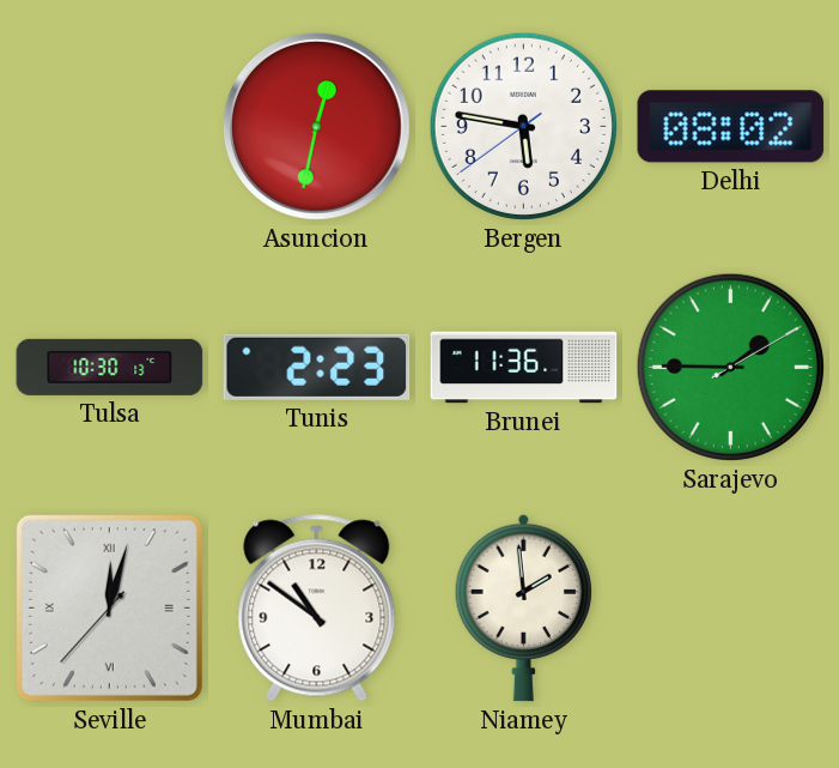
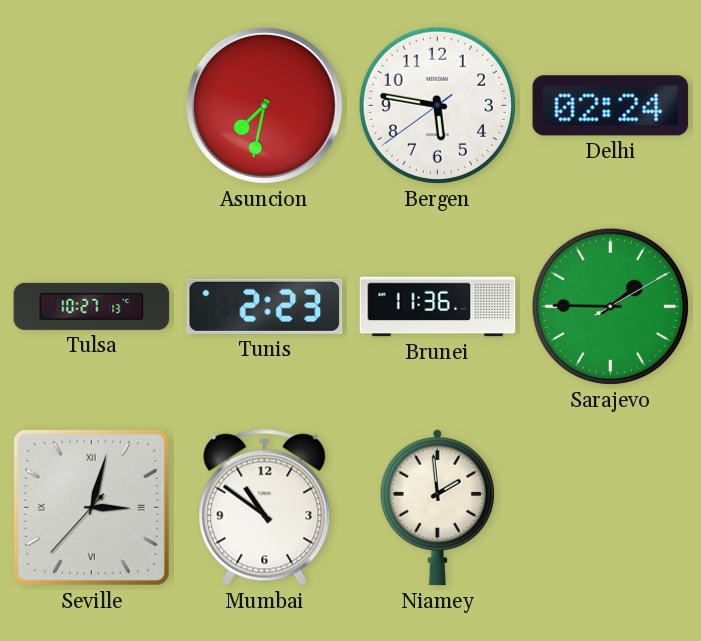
Asuncion: 12:32 -> 7:32
Delhi: 08:02 -> 02:24
Tulsa: 10:30 -> 10:27
Seville: 12:02 -> 3:02
